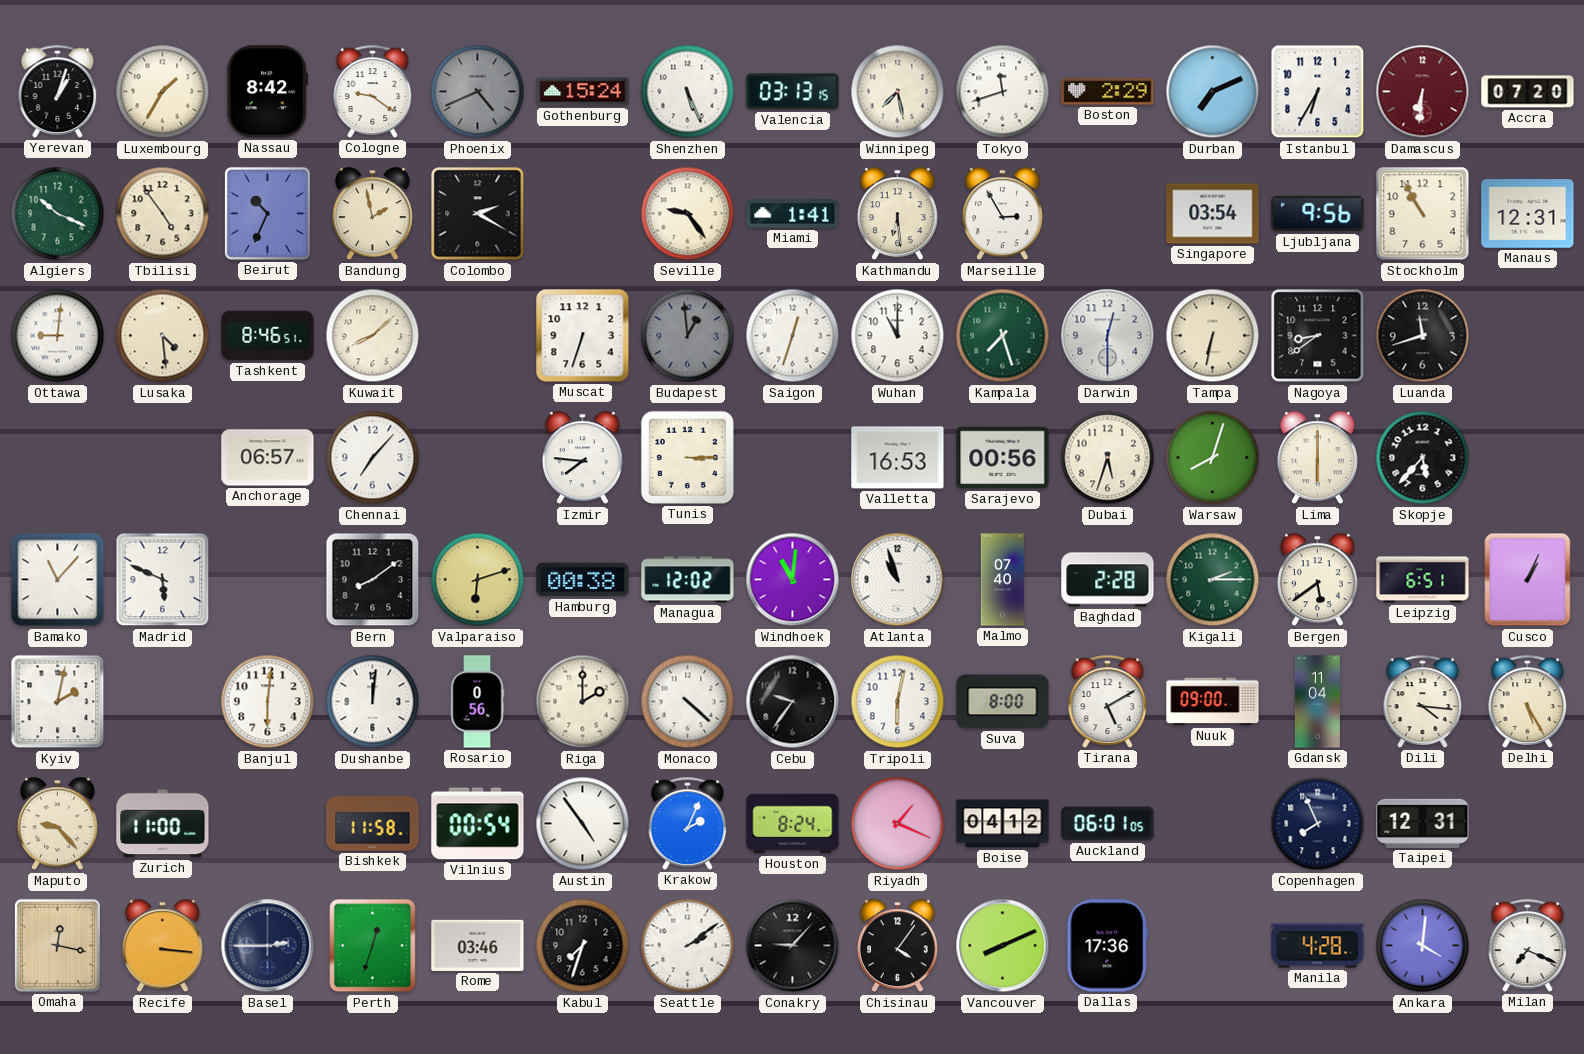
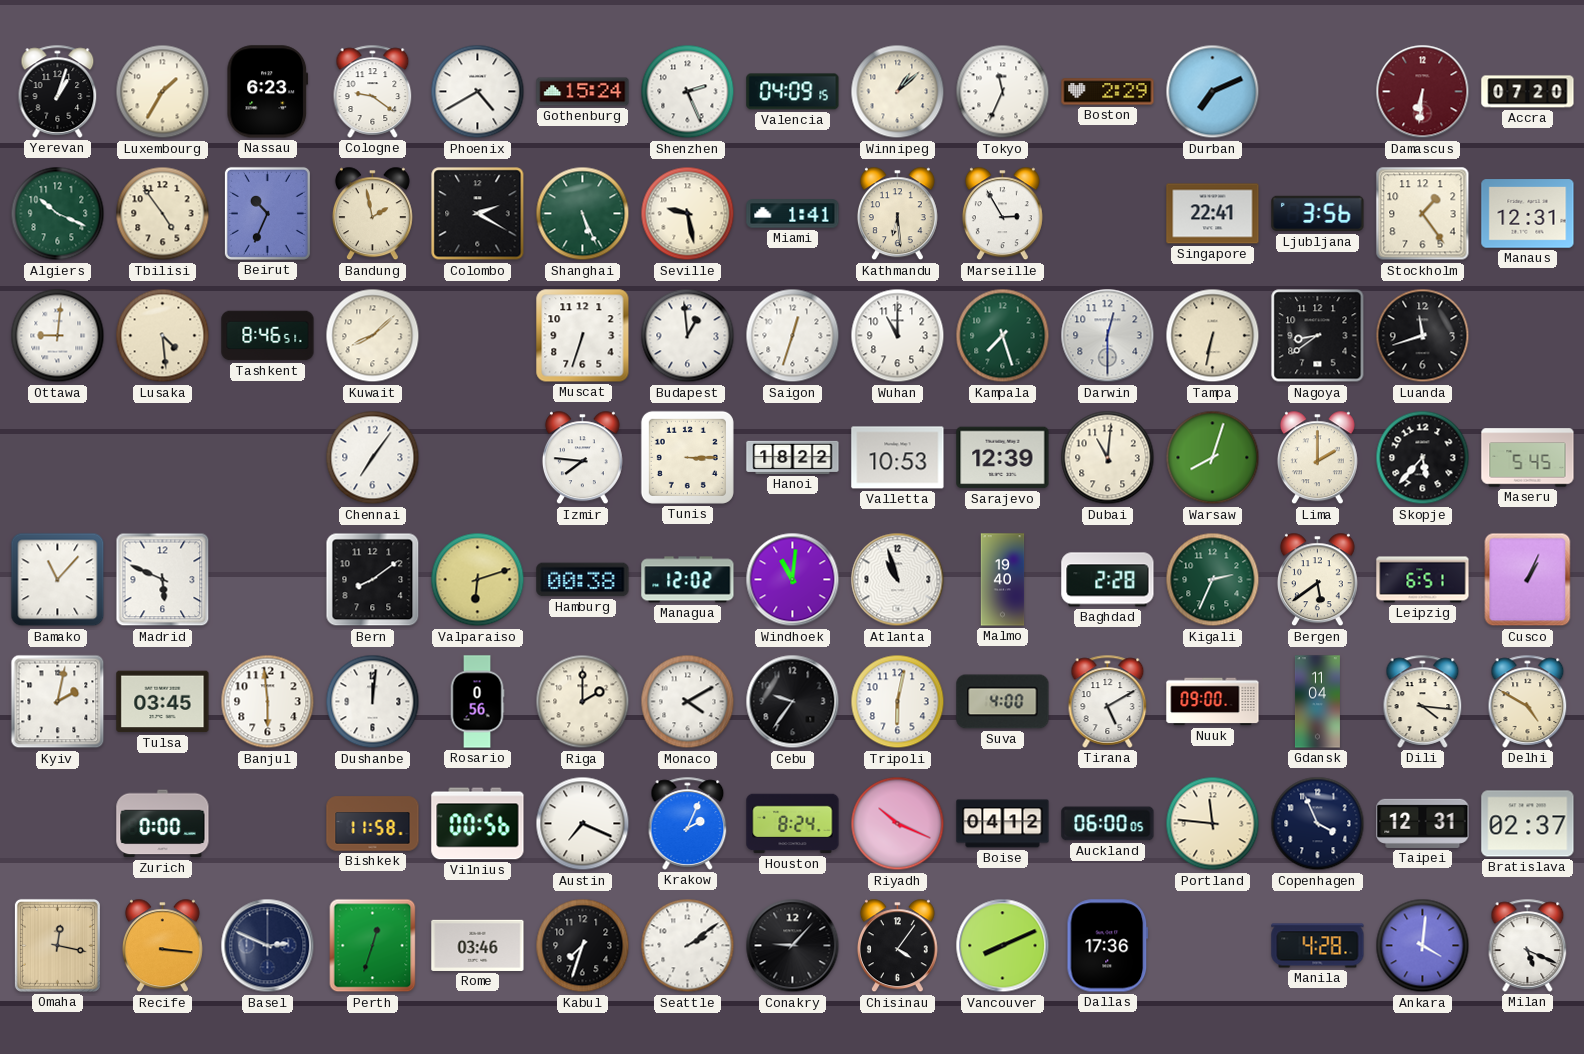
Nassau: 8:42 -> 6:23
Phoenix: 4:41 -> 4:40
Phoenix dial: grey -> white
Shenzhen: 5:26 -> 2:26
Valencia: 03:13 -> 04:09
Winnipeg: 7:28 -> 1:08
Tokyo: 11:42 -> 11:34
Istanbul: 6:35 -> none
Shanghai: none -> 5:26
Seville: 9:24 -> 9:28
Singapore: 03:54 -> 22:41
Ljubljana: 9:56 -> 3:56
Stockholm: 10:55 -> 1:24
Budapest dial: grey -> white
Anchorage: 06:57 -> none
Chennai: 7:07 -> 7:06
Hanoi: none -> 18:22
Valletta: 16:53 -> 10:53
Sarajevo: 00:56 -> 12:39
Dubai: 5:33 -> 11:01
Lima: 6:00 -> 2:00
Maseru: none -> 5:45
Malmo: 07:40 -> 19:40
Kigali: 2:15 -> 2:34
Tulsa: none -> 03:45
Banjul: 6:01 -> 5:59
Monaco: 4:22 -> 4:10
Suva: 8:00 -> 4:00
Delhi: 5:25 -> 4:50
Maputo: 9:23 -> none
Zurich: 11:00 -> 0:00
Vilnius: 00:54 -> 00:56
Austin: 4:54 -> 7:19
Riyadh: 1:19 -> 10:19
Auckland: 06:01 -> 06:00
Portland: none -> 11:46
Copenhagen: 7:56 -> 3:56
Bratislava: none -> 02:37
Basel: 2:45 -> 2:49
Milan: 7:19 -> 5:19
